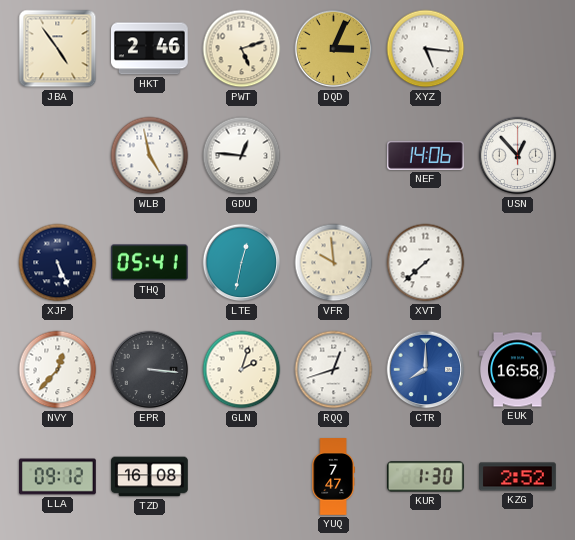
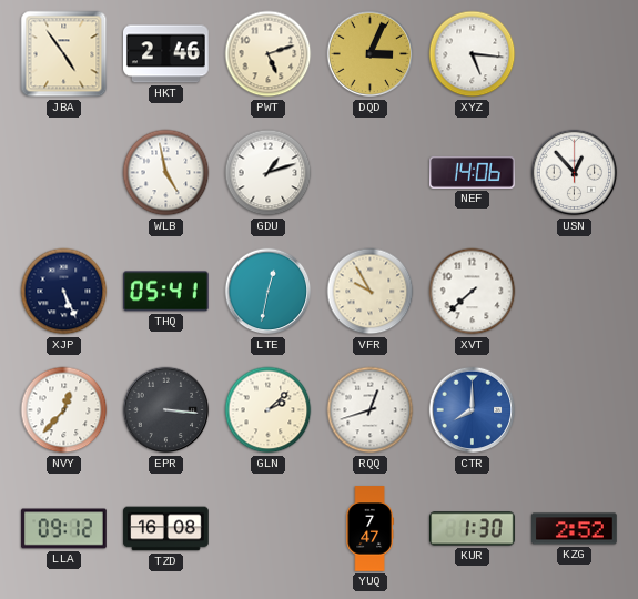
GDU: 12:46 -> 1:12
VFR: 9:59 -> 9:55
GLN: 2:03 -> 2:08
EUK: 16:58 -> none
